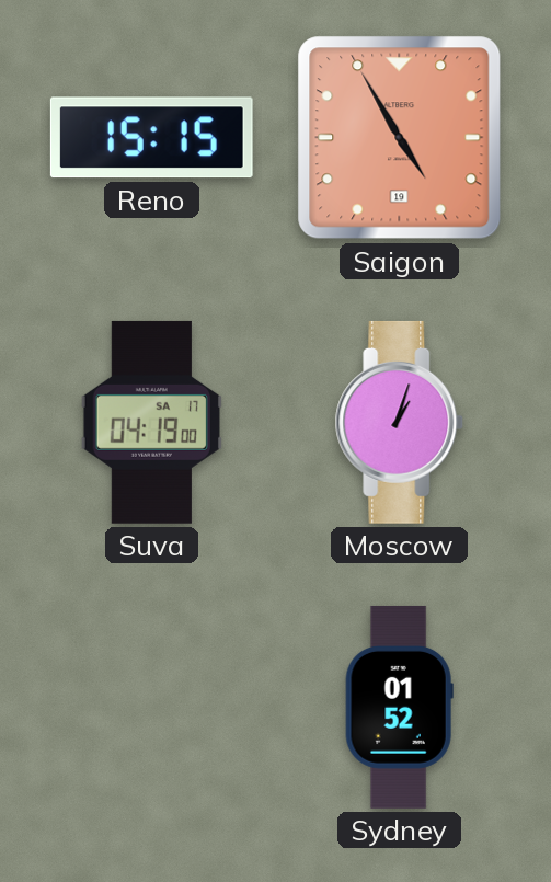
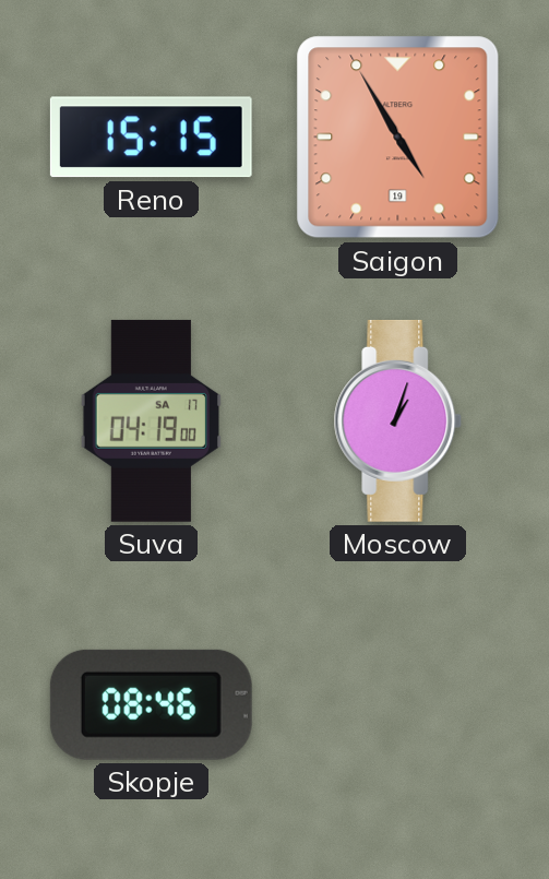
Skopje: none -> 08:46
Sydney: 01:52 -> none
